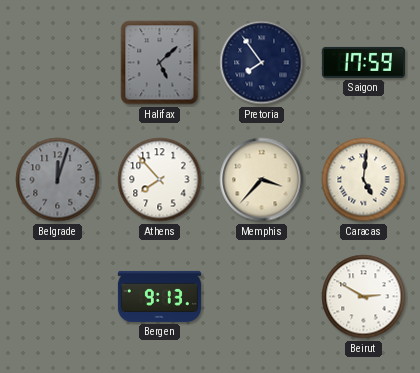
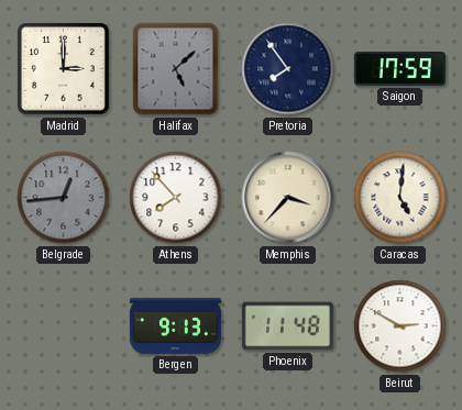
Madrid: none -> 3:00
Belgrade: 12:03 -> 12:44
Phoenix: none -> 11:48
